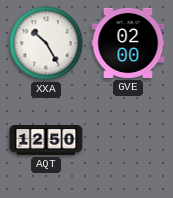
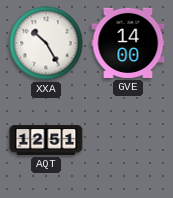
GVE: 02:00 -> 14:00
AQT: 12:50 -> 12:51
